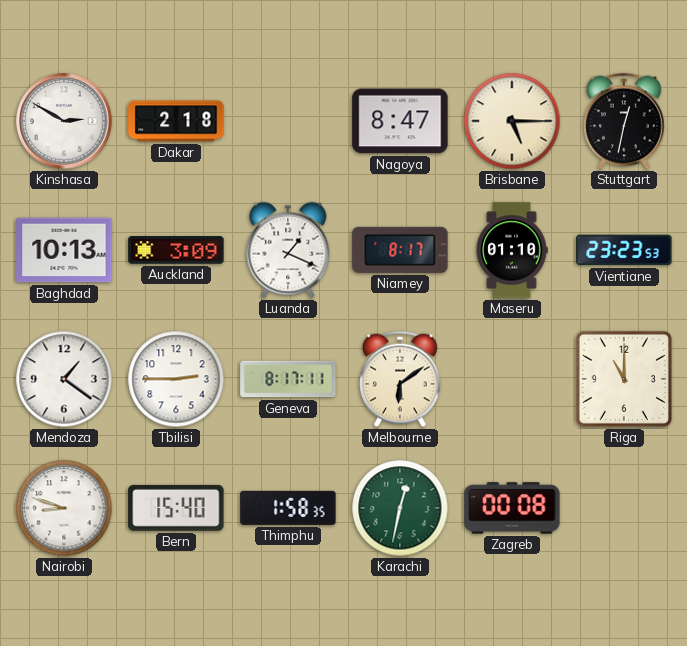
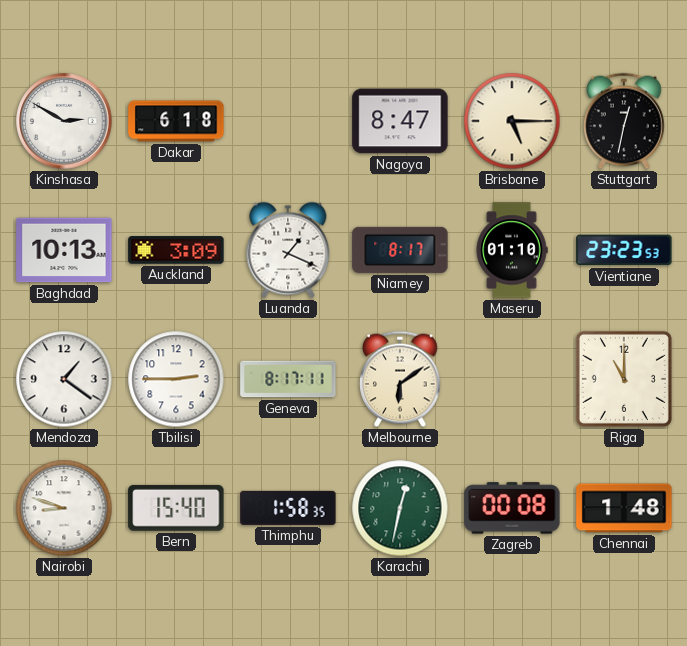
Dakar: 2:18 -> 6:18
Chennai: none -> 1:48
